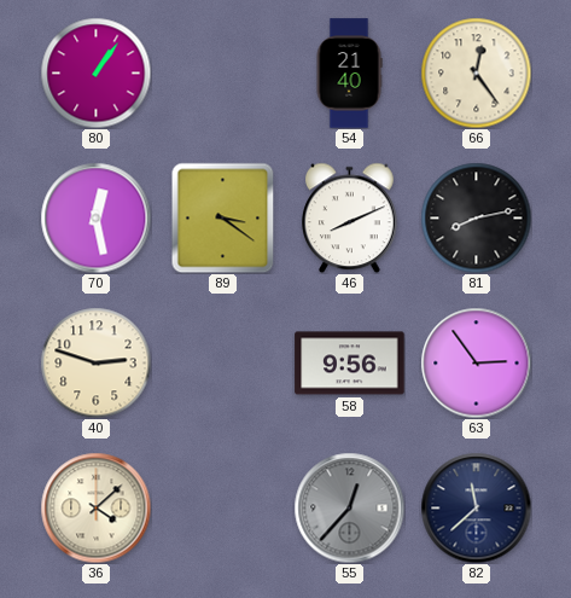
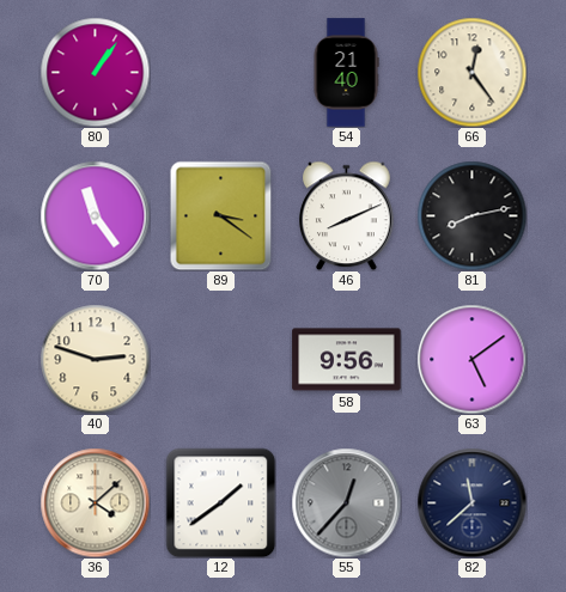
70: 12:28 -> 11:24
63: 2:54 -> 5:09
12: none -> 1:39
